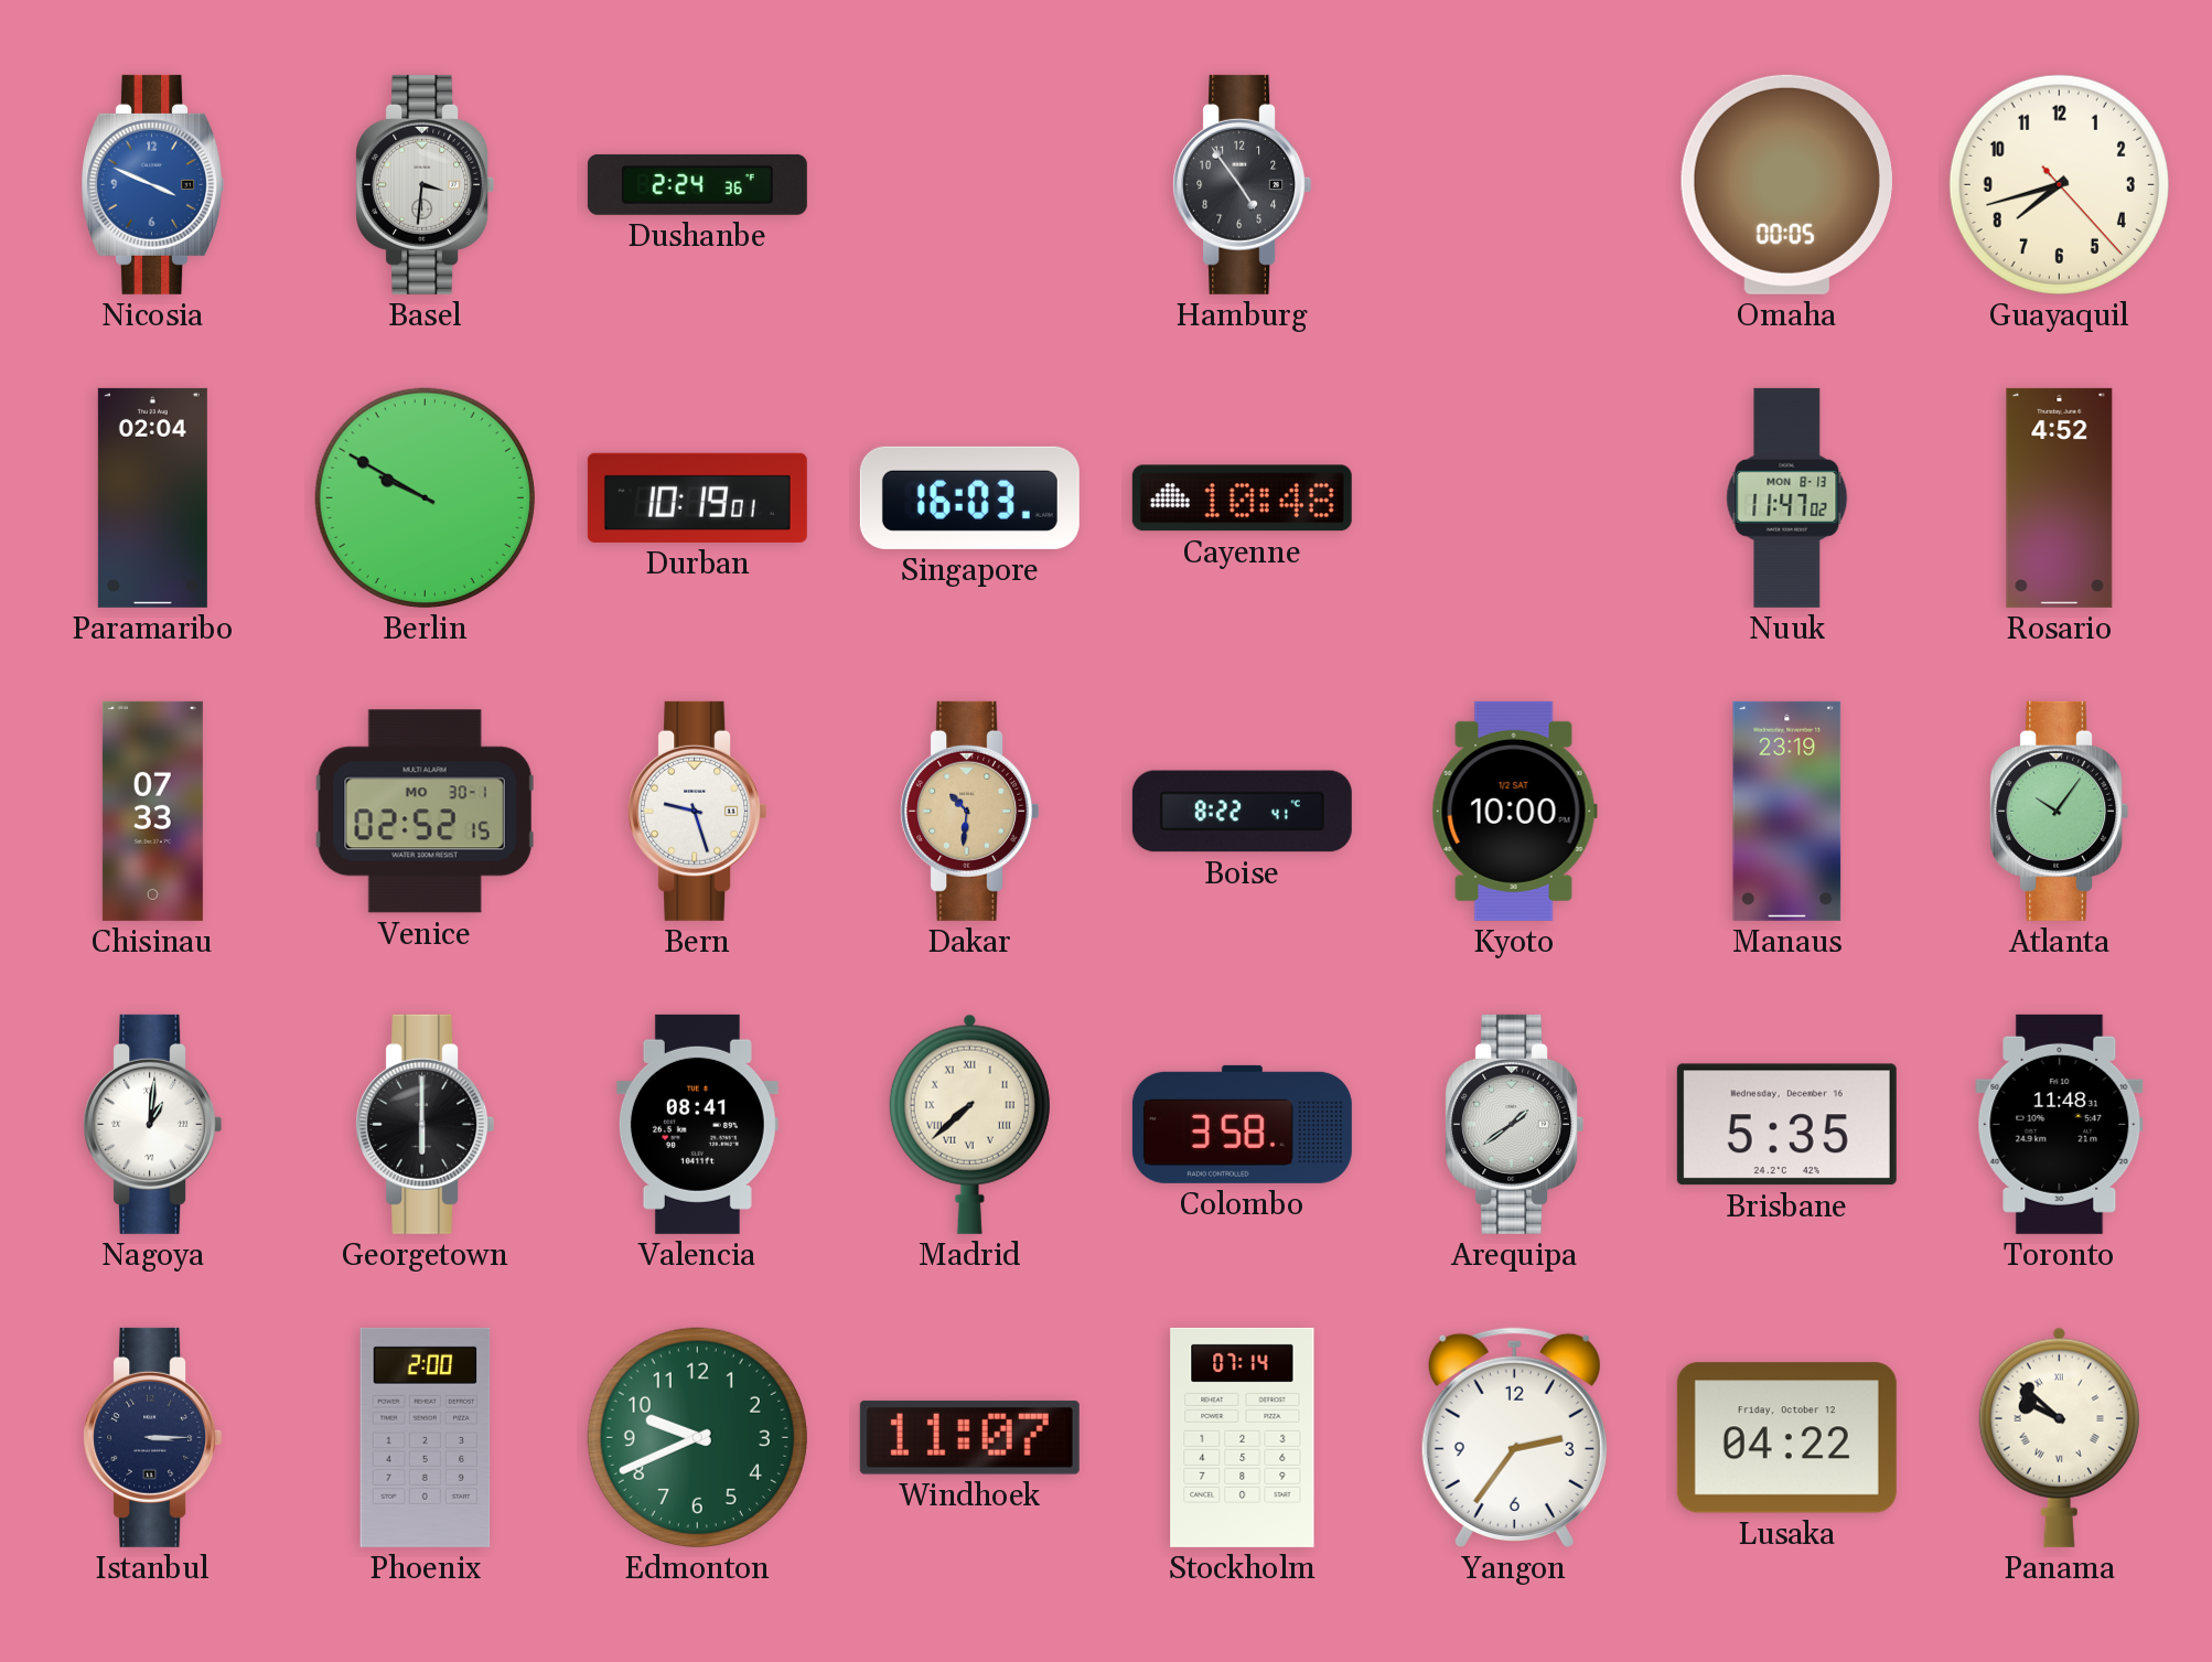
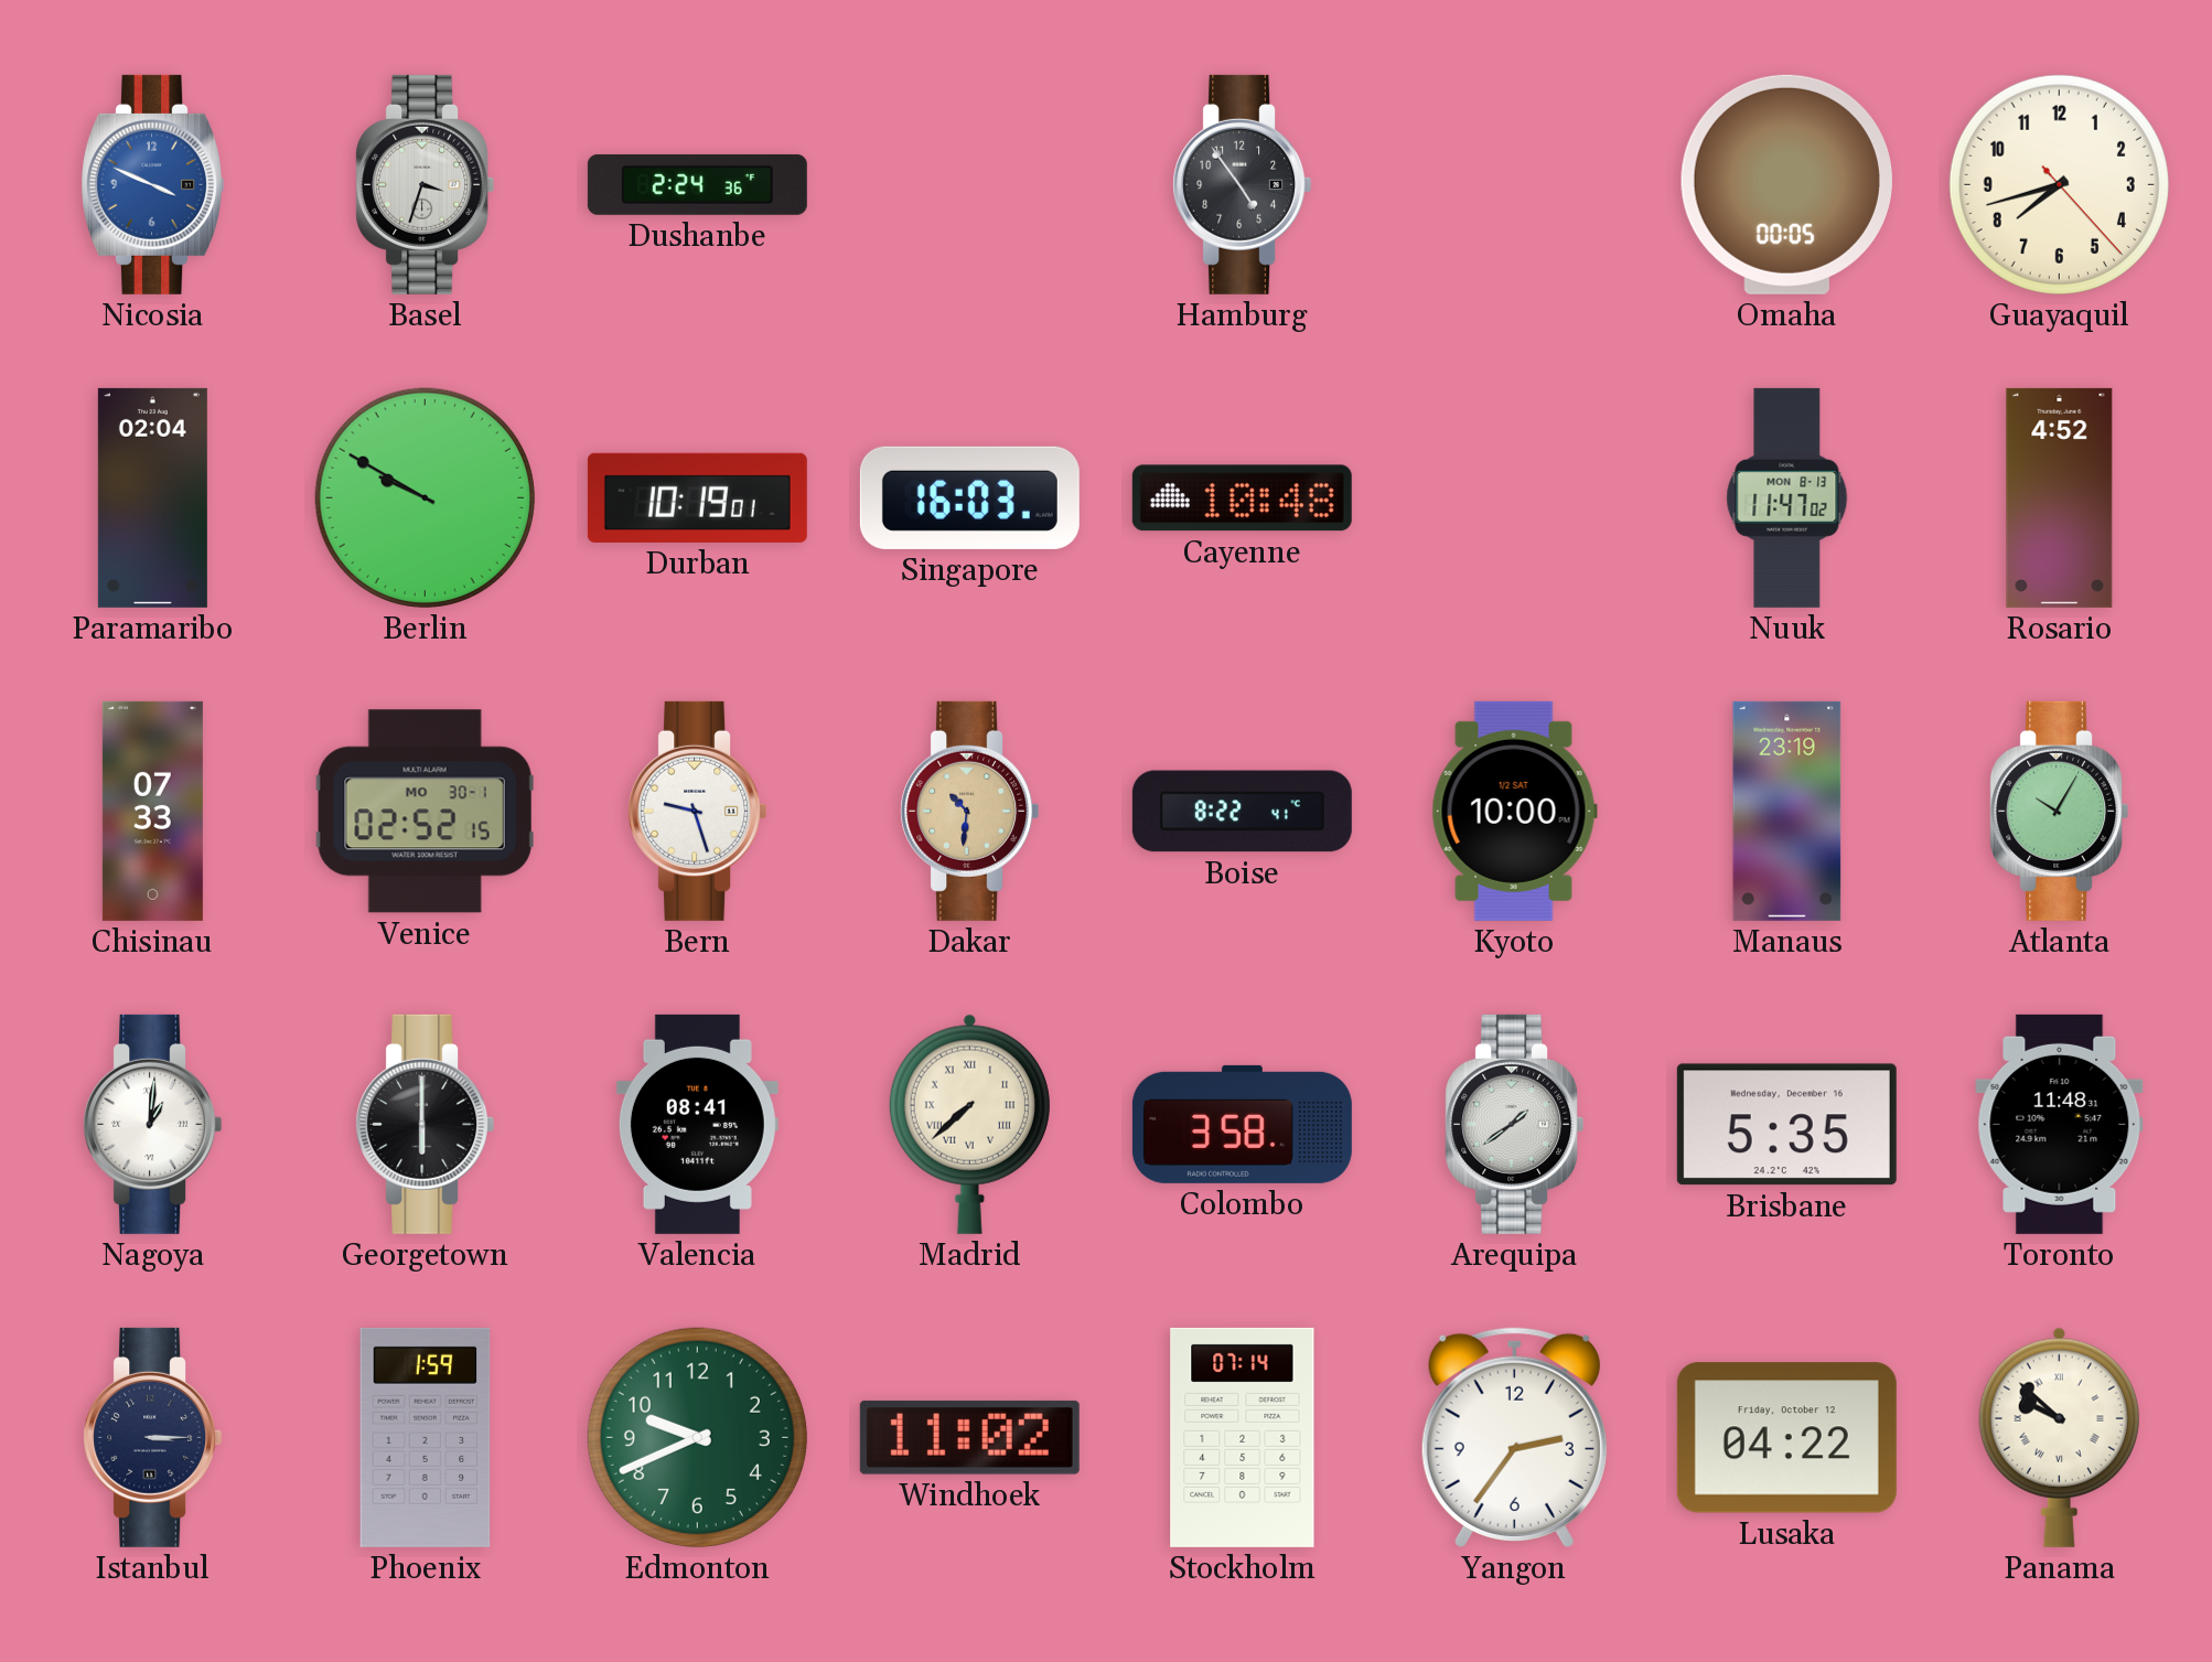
Basel: 3:31 -> 3:33
Atlanta: 10:06 -> 10:05
Phoenix: 2:00 -> 1:59
Windhoek: 11:07 -> 11:02
